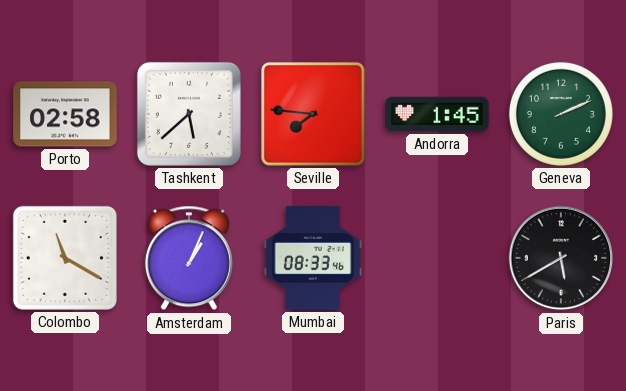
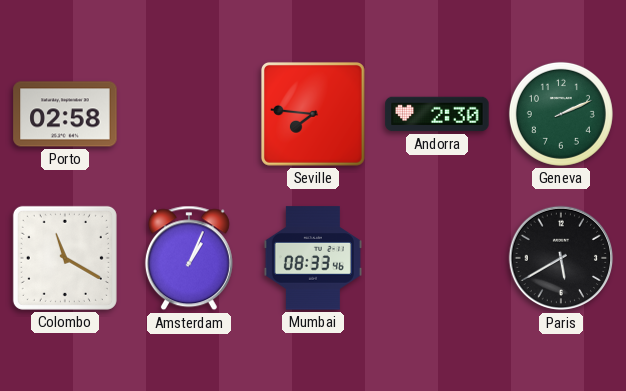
Tashkent: 5:38 -> none
Andorra: 1:45 -> 2:30
